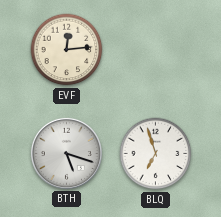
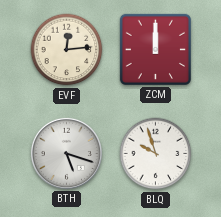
ZCM: none -> 12:00
BLQ: 6:57 -> 9:57
